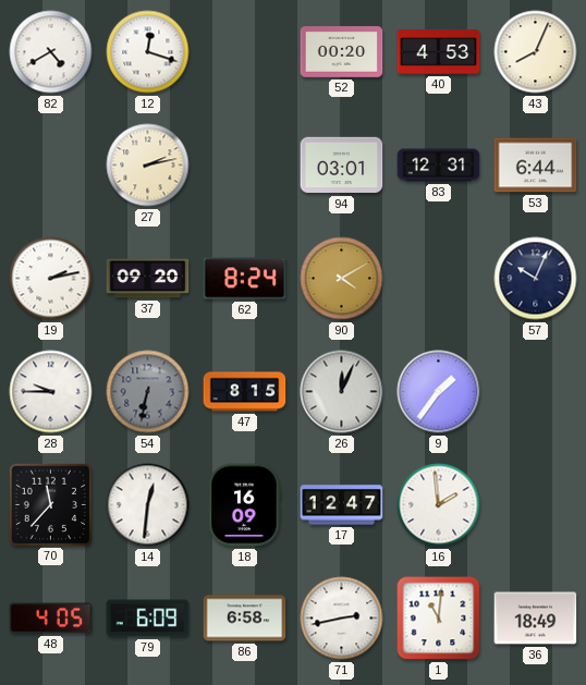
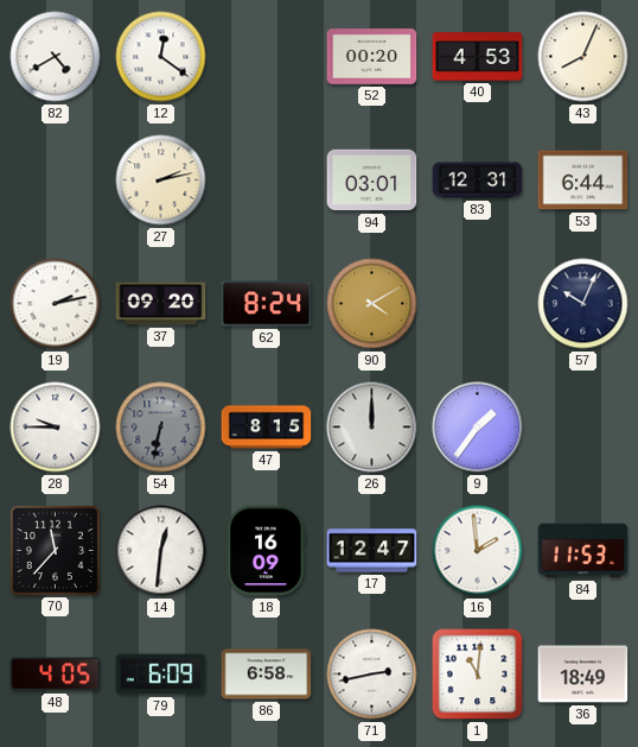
12: 12:18 -> 12:21
26: 12:04 -> 12:00
84: none -> 11:53
